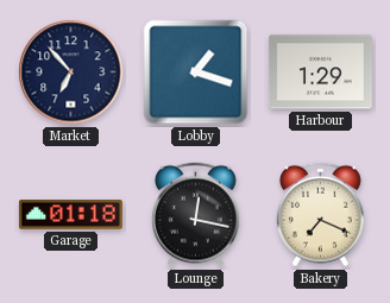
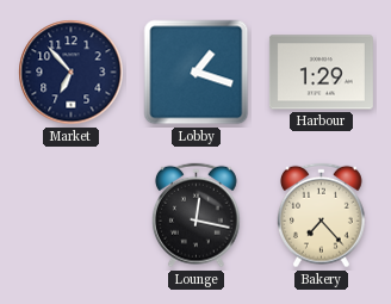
Garage: 01:18 -> none
Bakery: 7:19 -> 7:23
